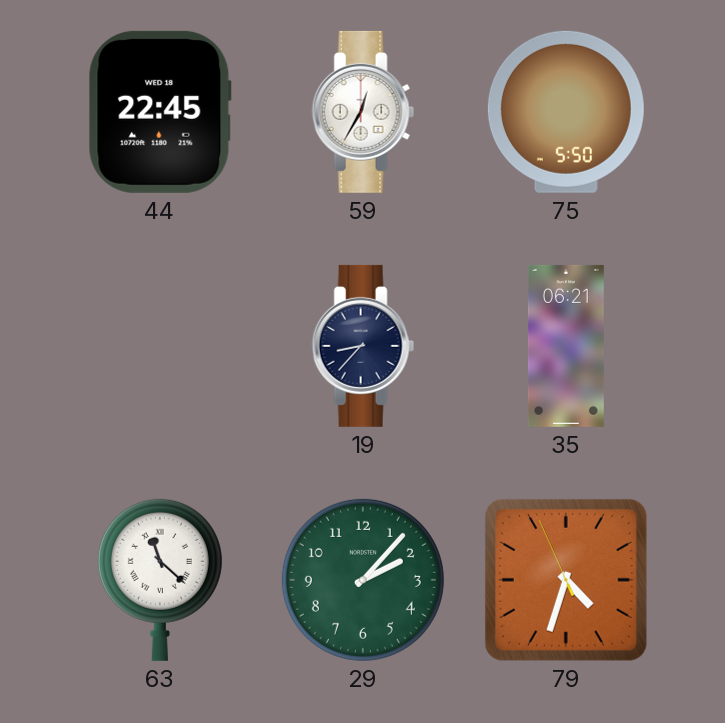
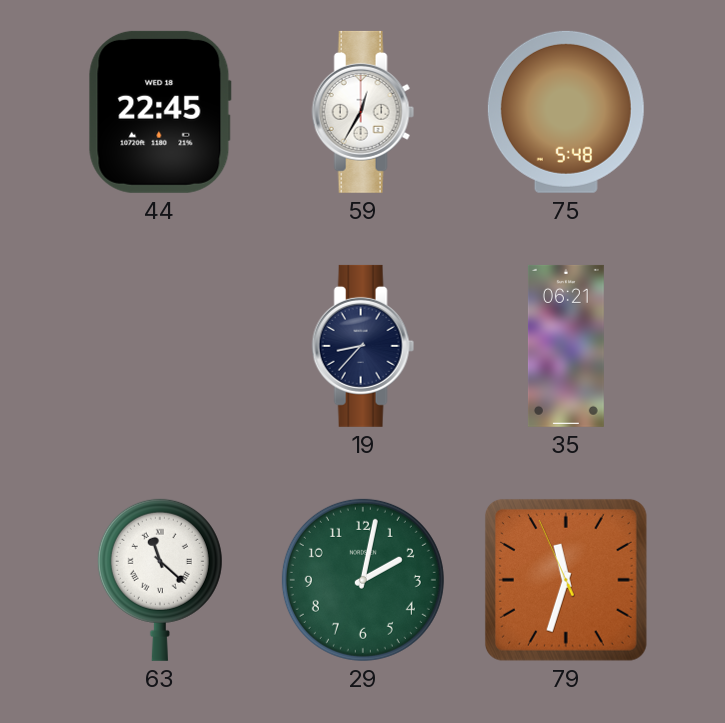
75: 5:50 -> 5:48
29: 2:07 -> 2:02
79: 4:32 -> 11:32
